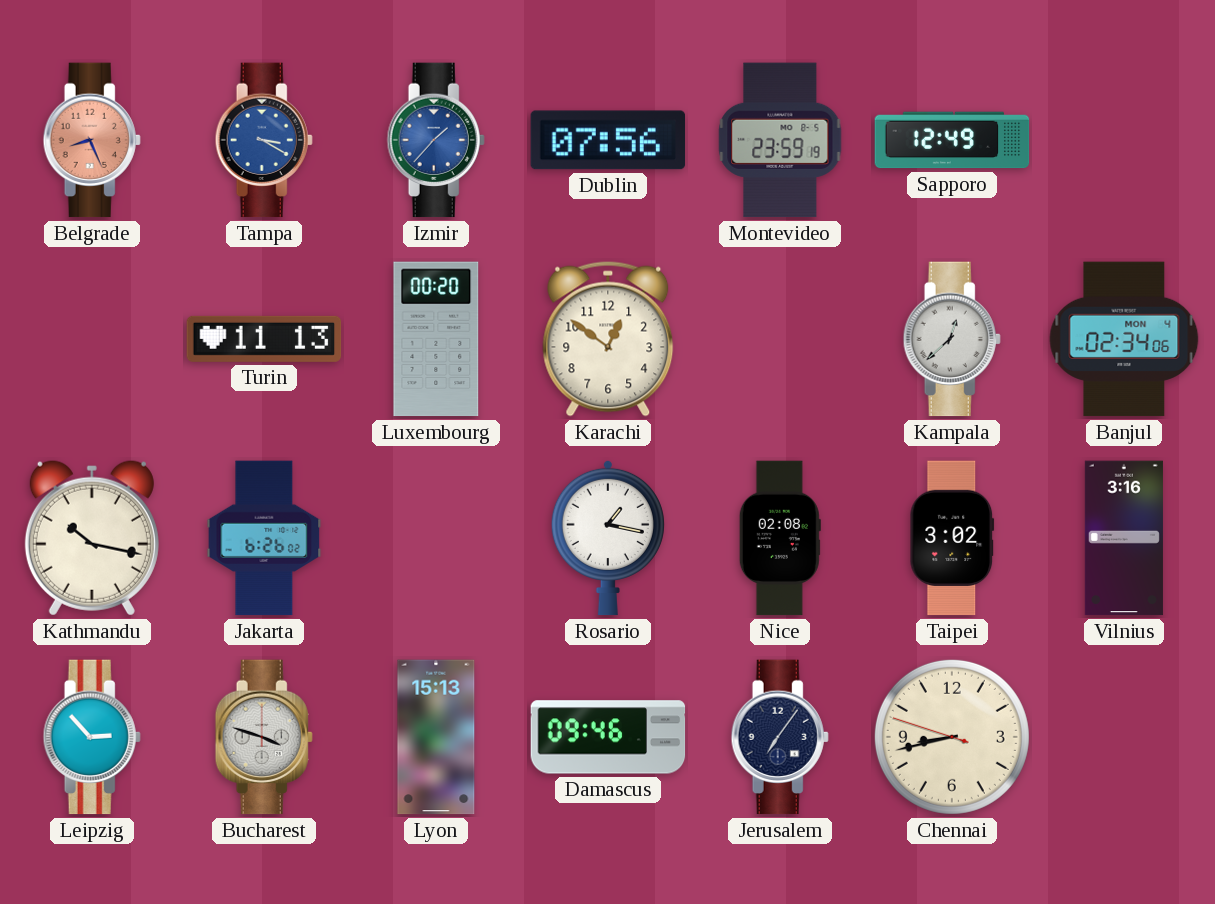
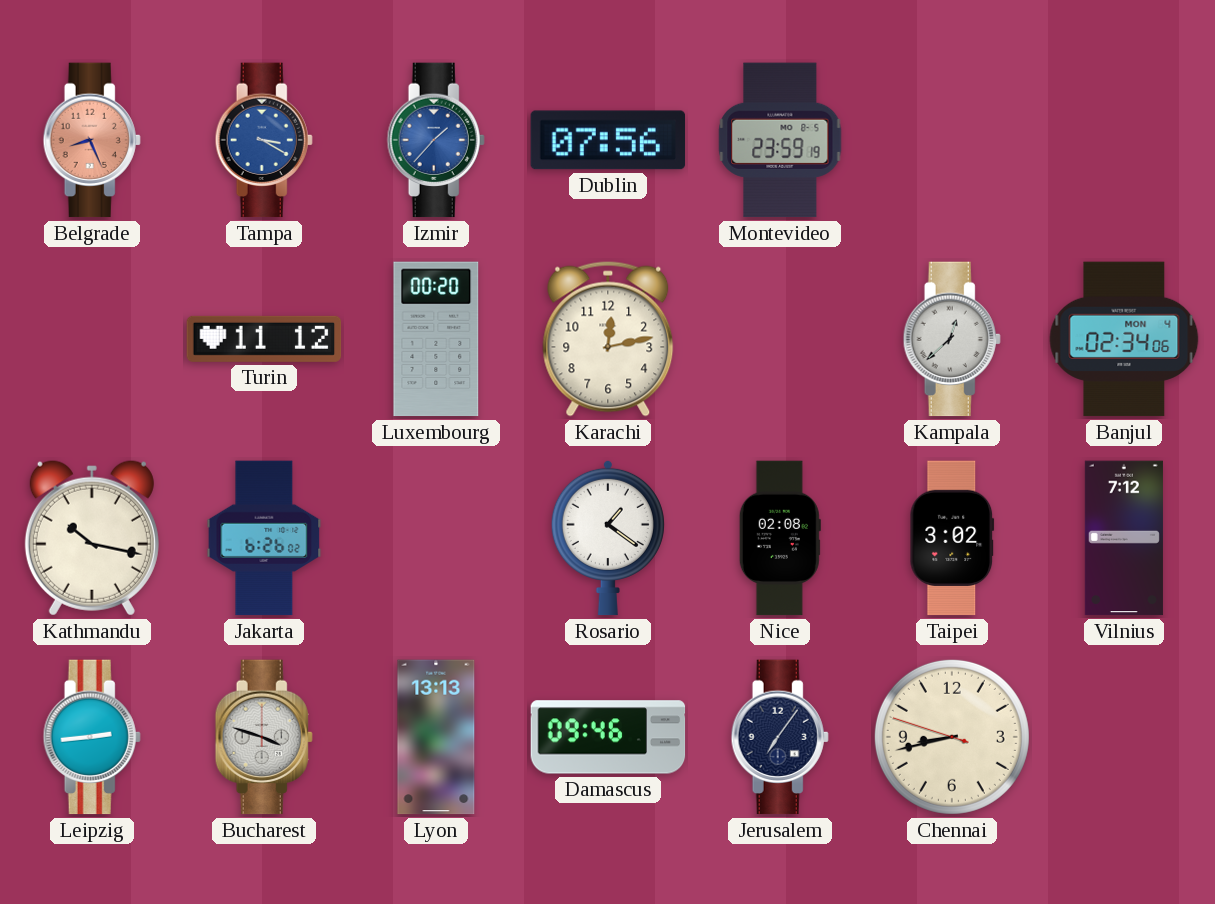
Sapporo: 12:49 -> none
Turin: 11:13 -> 11:12
Karachi: 12:51 -> 12:13
Rosario: 1:17 -> 1:21
Vilnius: 3:16 -> 7:12
Leipzig: 2:53 -> 2:44
Lyon: 15:13 -> 13:13
